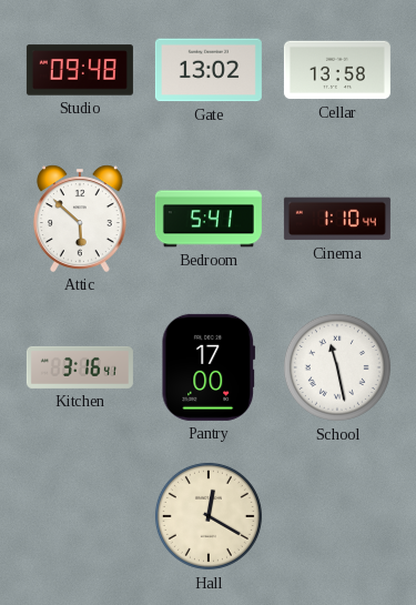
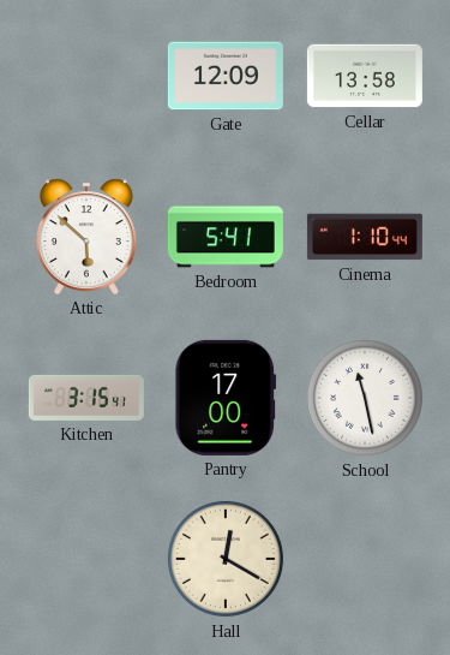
Studio: 09:48 -> none
Gate: 13:02 -> 12:09
Kitchen: 3:16 -> 3:15
